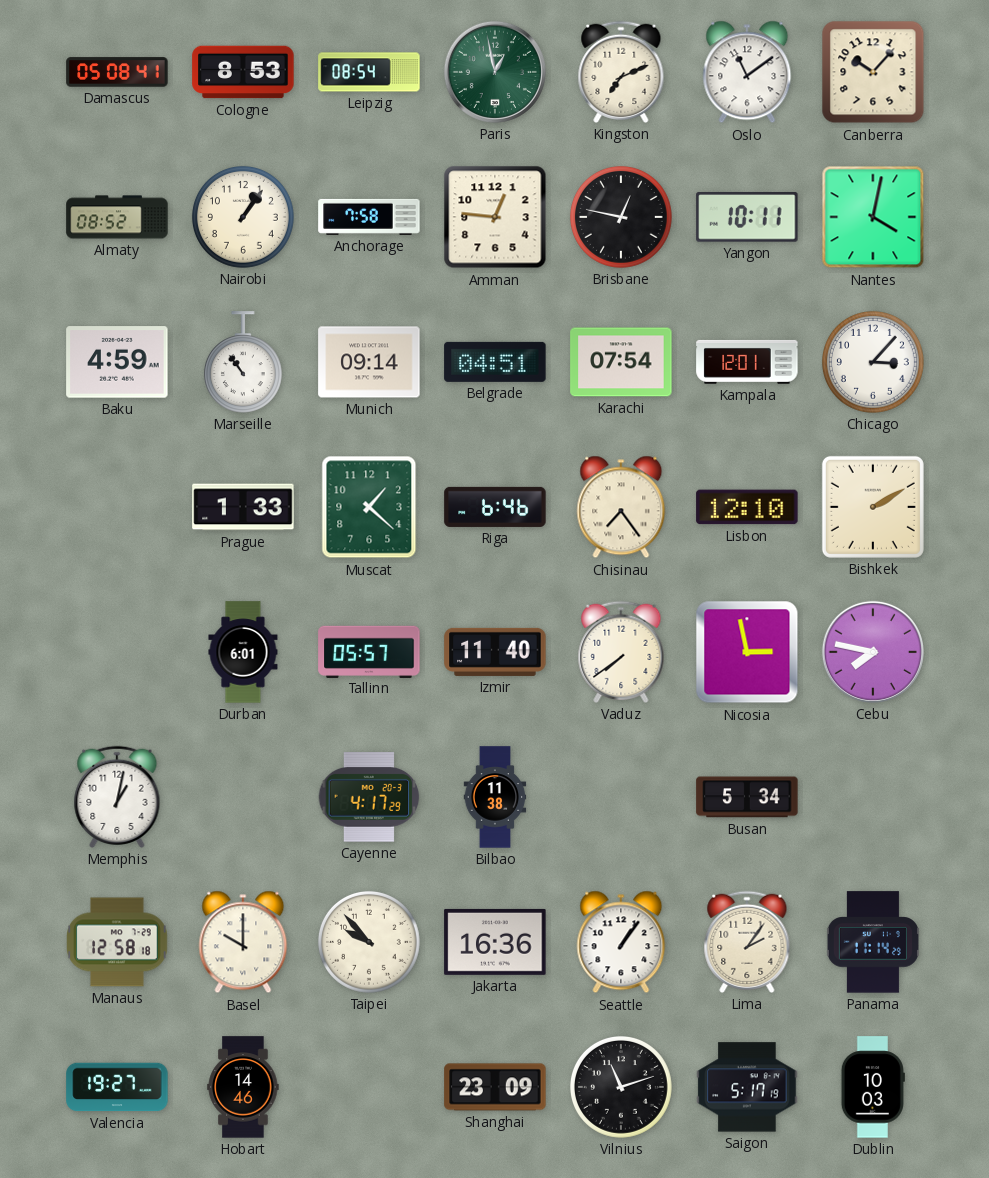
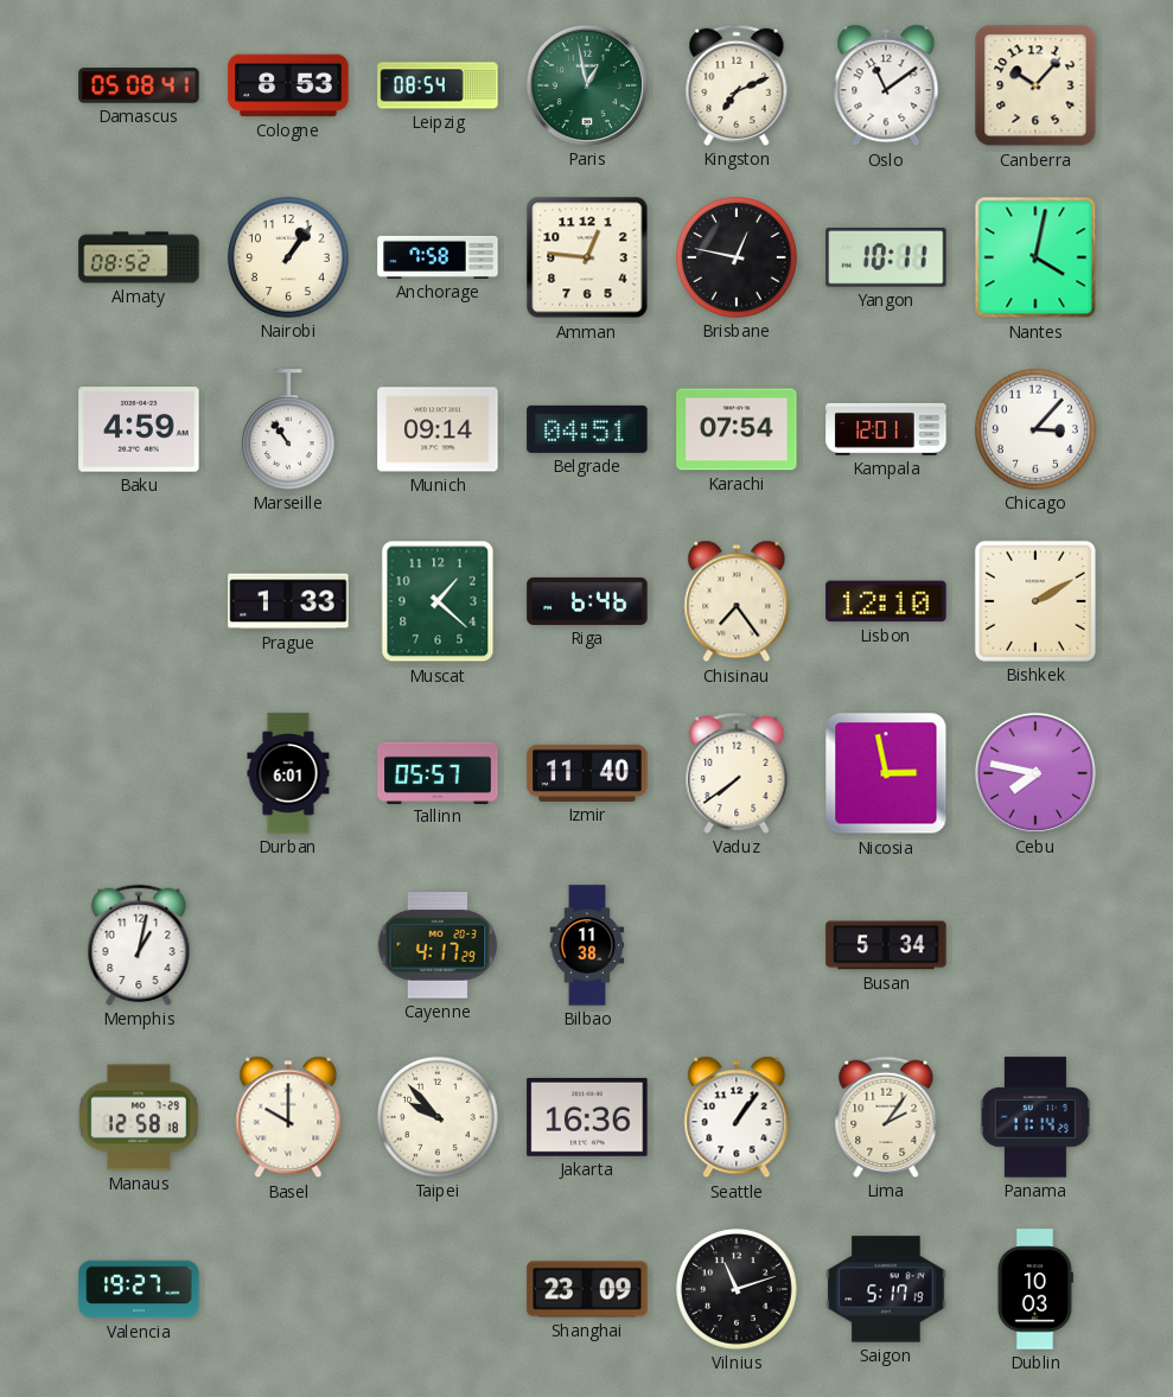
Hobart: 14:46 -> none
